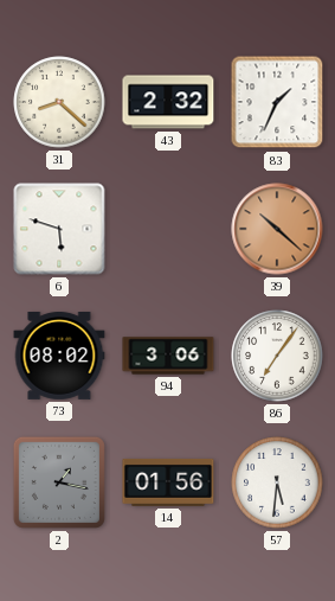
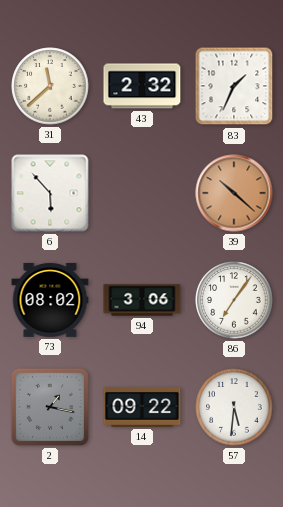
31: 8:22 -> 11:38
6: 5:48 -> 5:53
14: 01:56 -> 09:22
